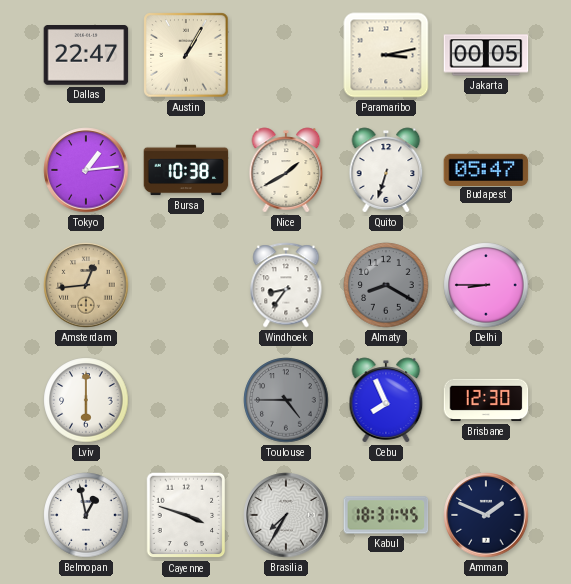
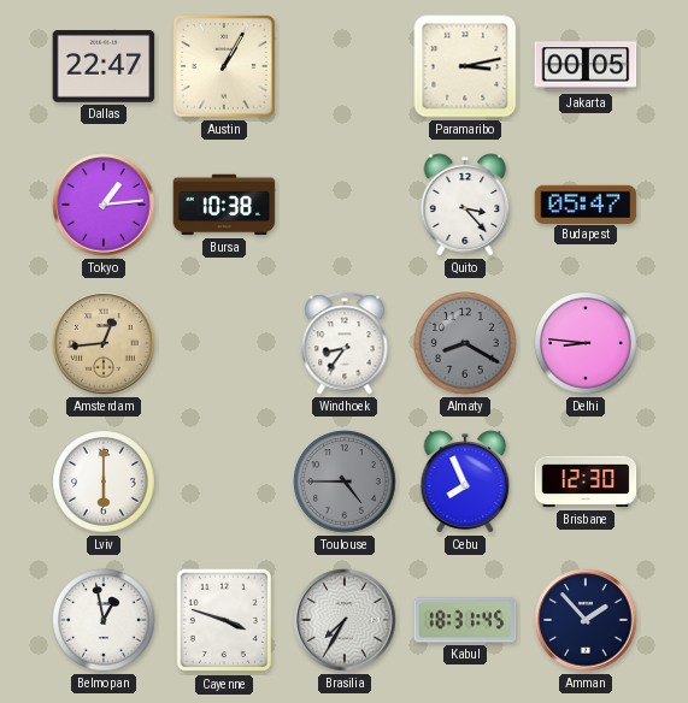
Nice: 1:40 -> none
Quito: 6:33 -> 3:23
Delhi: 8:45 -> 8:46
Amman: 1:49 -> 1:53
